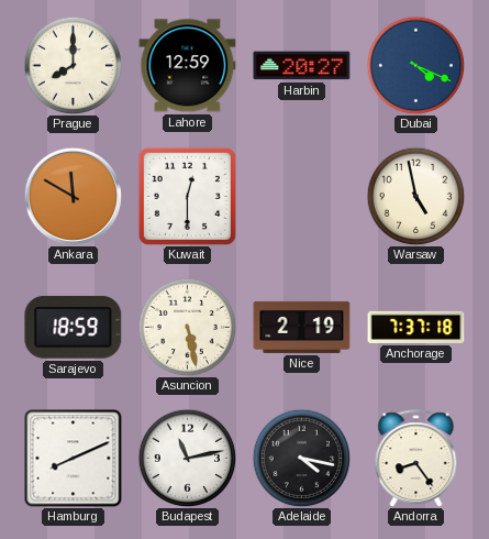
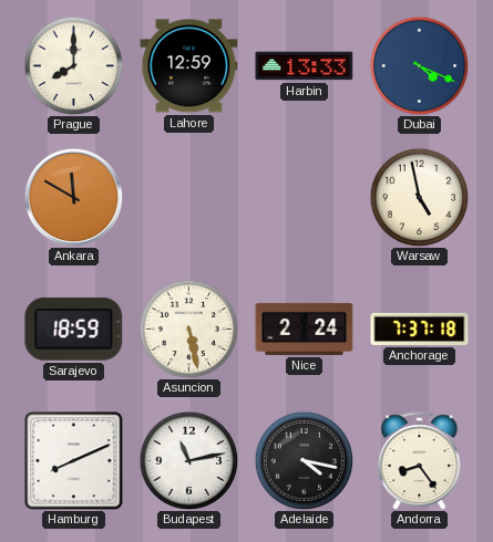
Harbin: 20:27 -> 13:33
Kuwait: 12:30 -> none
Nice: 2:19 -> 2:24
